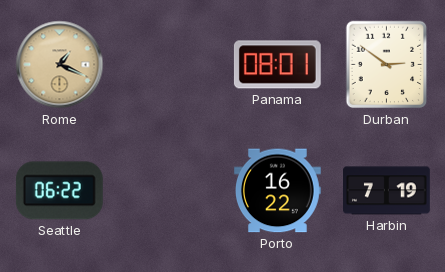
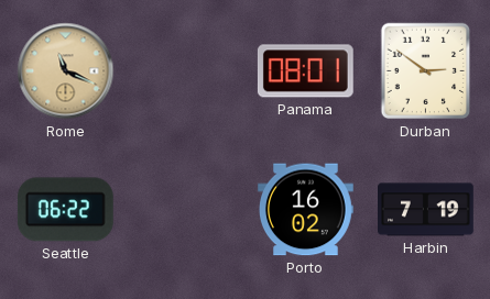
Rome: 1:19 -> 11:19
Porto: 16:22 -> 16:02
